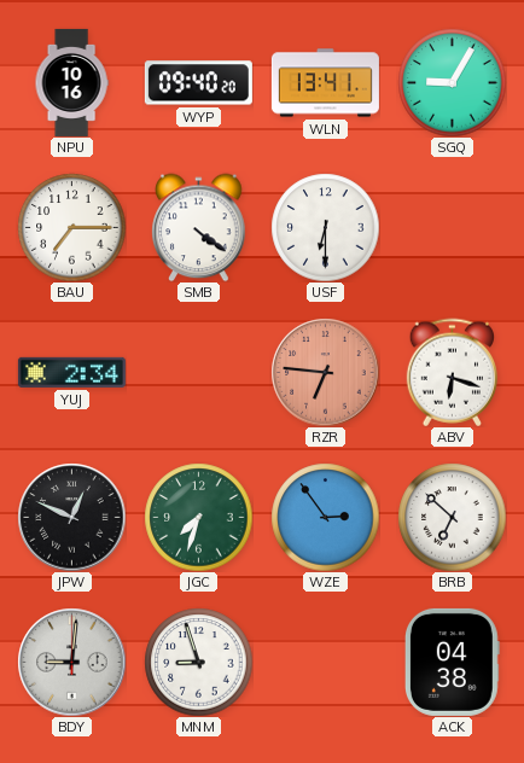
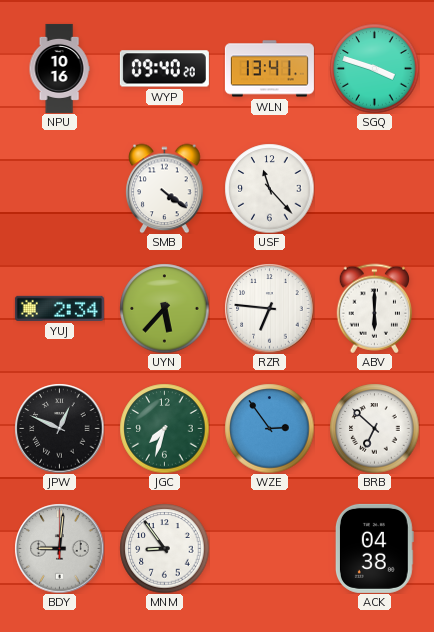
SGQ: 9:05 -> 3:48
BAU: 7:15 -> none
USF: 6:30 -> 11:23
UYN: none -> 5:37
RZR dial: salmon -> white
ABV: 6:18 -> 6:00
MNM: 8:57 -> 8:54
